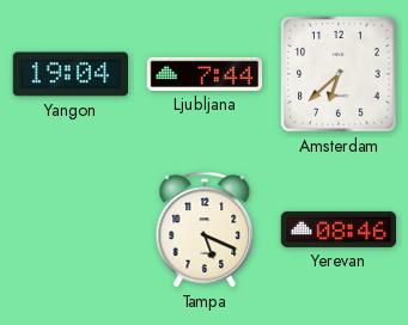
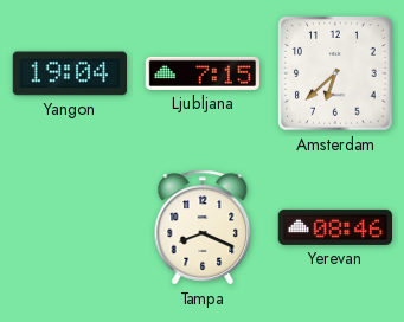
Ljubljana: 7:44 -> 7:15
Tampa: 5:19 -> 8:19
